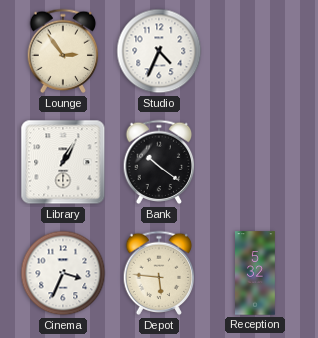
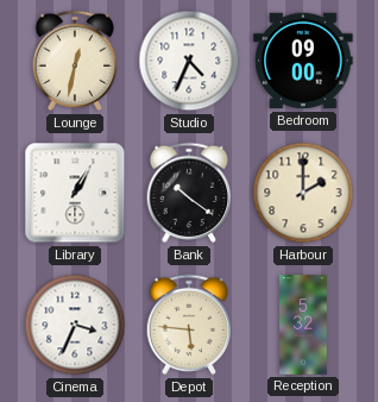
Lounge: 2:54 -> 12:32
Bedroom: none -> 09:00
Harbour: none -> 2:00
